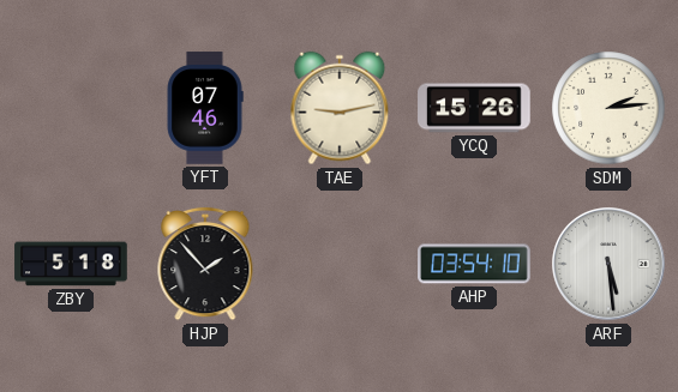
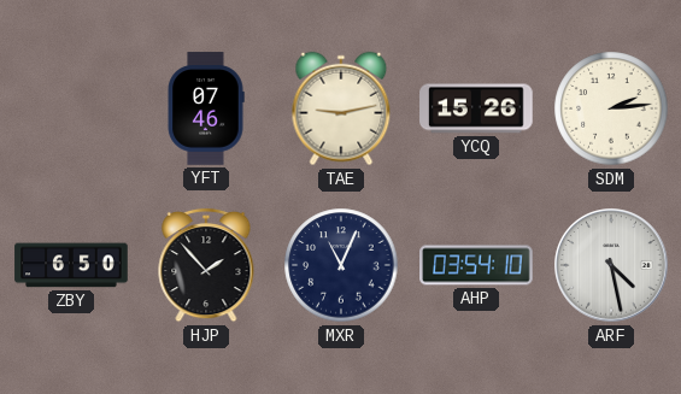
ZBY: 5:18 -> 6:50
MXR: none -> 11:04
ARF: 5:29 -> 4:28
